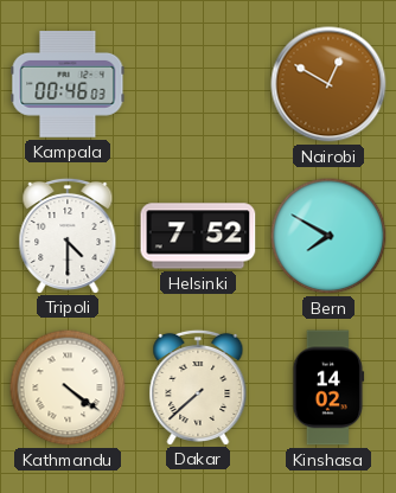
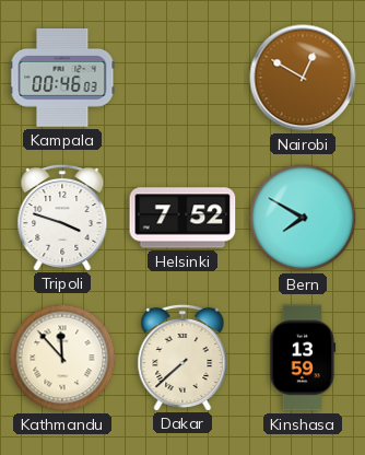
Tripoli: 4:30 -> 3:48
Kathmandu: 4:21 -> 11:53
Kinshasa: 14:02 -> 13:59
